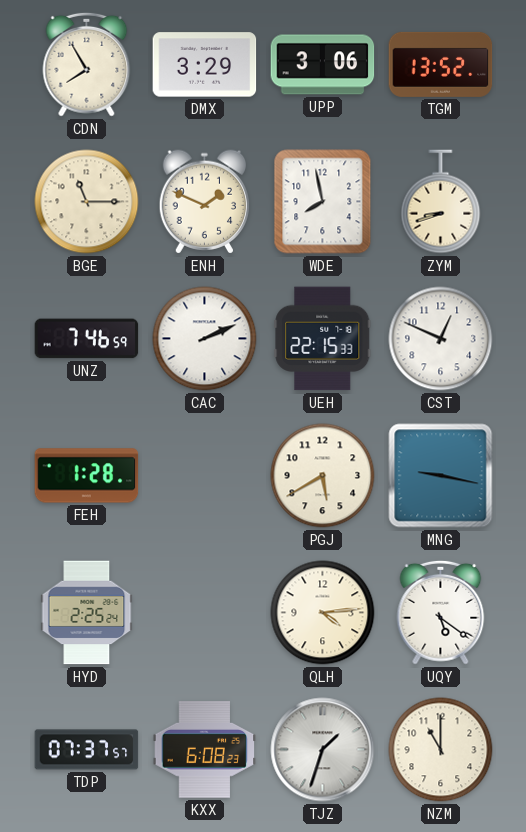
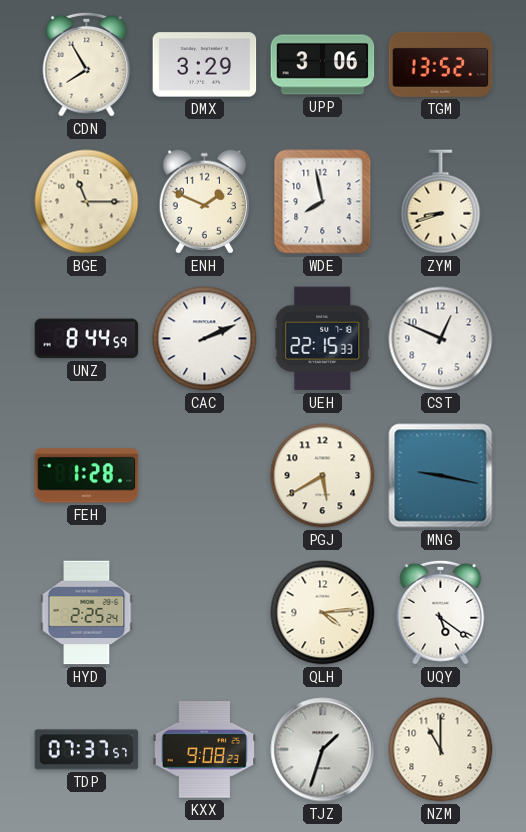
UNZ: 7:46 -> 8:44
KXX: 6:08 -> 9:08
